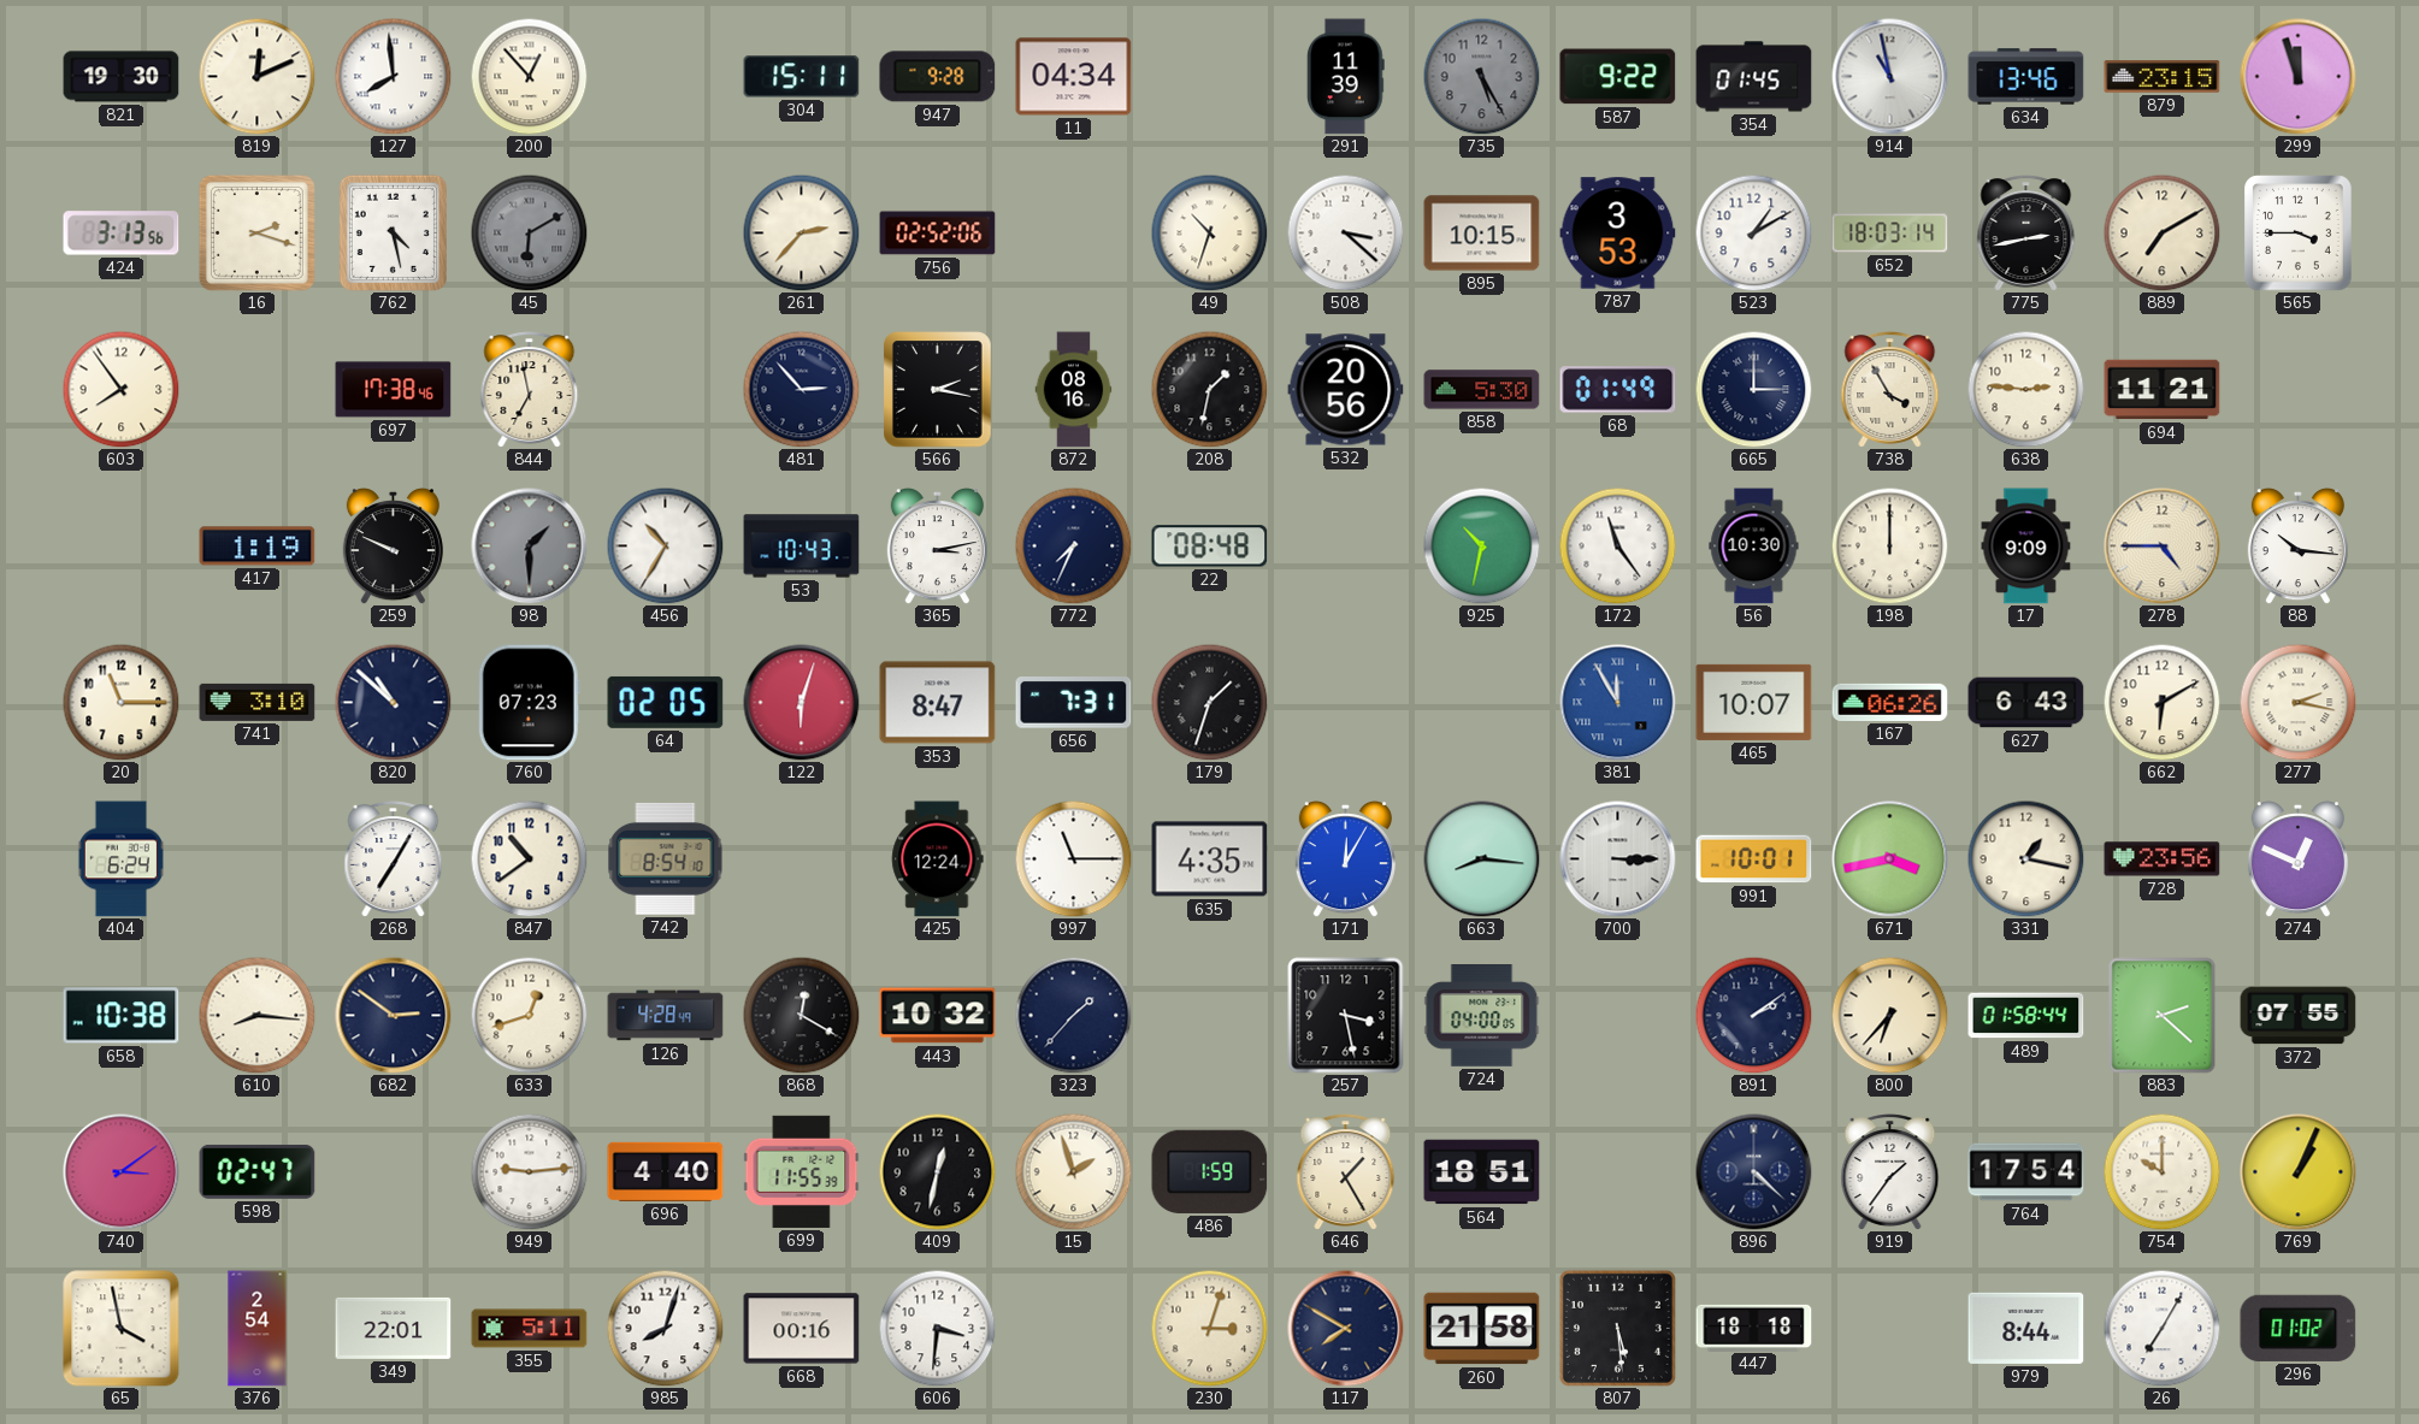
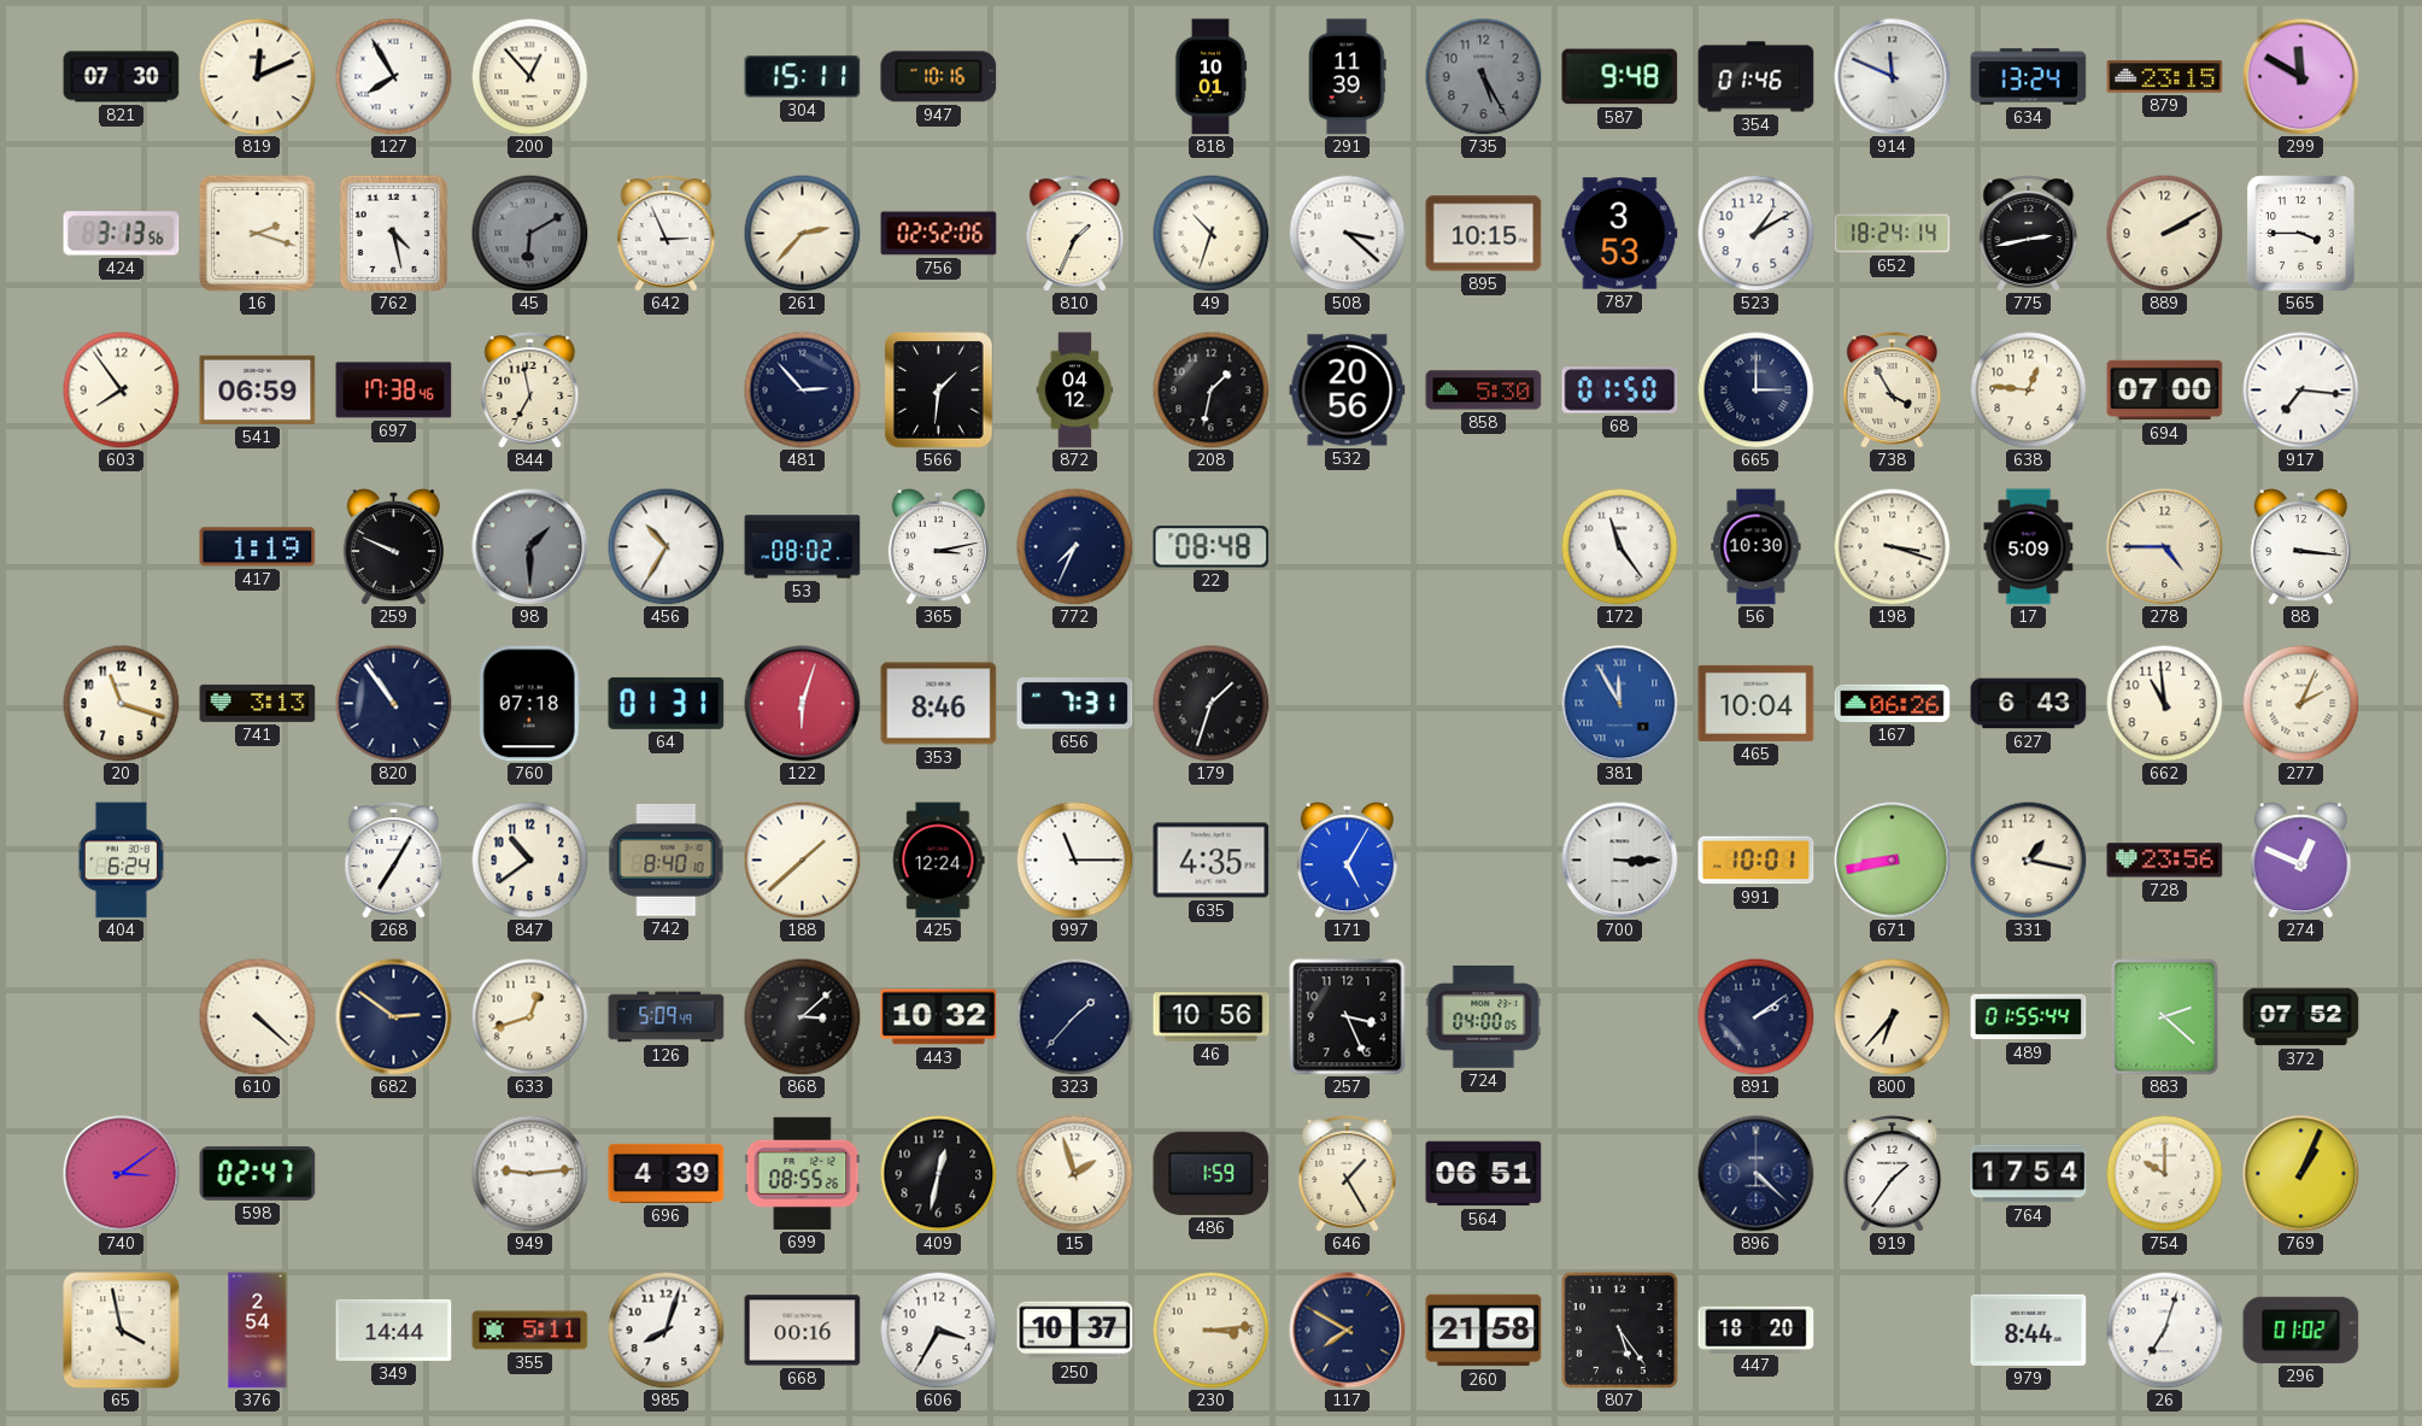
821: 19:30 -> 07:30
127: 7:59 -> 7:55
947: 9:28 -> 10:16
11: 04:34 -> none
818: none -> 10:01
587: 9:22 -> 9:48
354: 01:45 -> 01:46
914: 10:58 -> 11:49
634: 13:46 -> 13:24
299: 11:57 -> 11:50
642: none -> 2:56
810: none -> 1:34
652: 18:03 -> 18:24
889: 7:10 -> 2:10
541: none -> 06:59
566: 2:17 -> 1:31
872: 08:16 -> 04:12
68: 01:49 -> 01:50
638: 2:46 -> 12:46
694: 11:21 -> 07:00
917: none -> 7:16
53: 10:43 -> 08:02
925: 10:32 -> none
198: 12:00 -> 3:18
17: 9:09 -> 5:09
88: 10:16 -> 3:16
20: 11:15 -> 11:18
741: 3:10 -> 3:13
820: 10:52 -> 10:54
760: 07:23 -> 07:18
64: 02:05 -> 01:31
353: 8:47 -> 8:46
465: 10:07 -> 10:04
662: 6:10 -> 10:59
277: 2:17 -> 2:04
742: 8:54 -> 8:40
188: none -> 1:38
171: 12:05 -> 5:05
663: 8:16 -> none
671: 3:43 -> 8:43
658: 10:38 -> none
610: 8:16 -> 4:22
126: 4:28 -> 5:09
868: 12:20 -> 3:08
46: none -> 10:56
257: 3:28 -> 3:26
489: 01:58 -> 01:55
372: 07:55 -> 07:52
696: 4:40 -> 4:39
699: 11:55 -> 08:55
564: 18:51 -> 06:51
349: 22:01 -> 14:44
606: 3:31 -> 3:35
250: none -> 10:37
230: 3:03 -> 3:14
807: 5:29 -> 5:24
447: 18:18 -> 18:20
26: 7:05 -> 7:03
